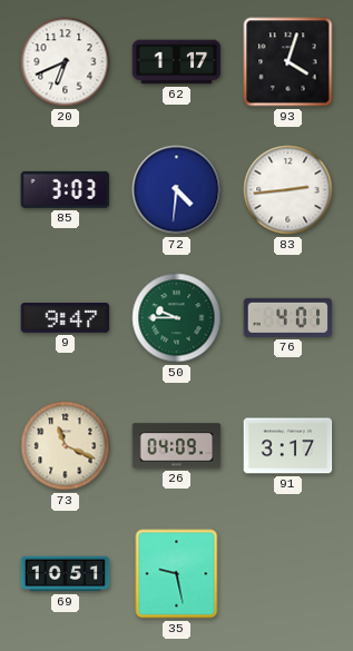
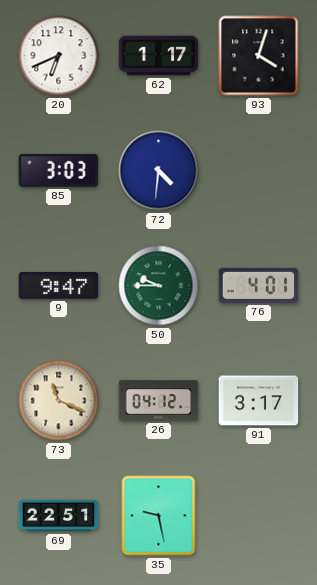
83: 2:44 -> none
26: 04:09 -> 04:12
69: 10:51 -> 22:51
